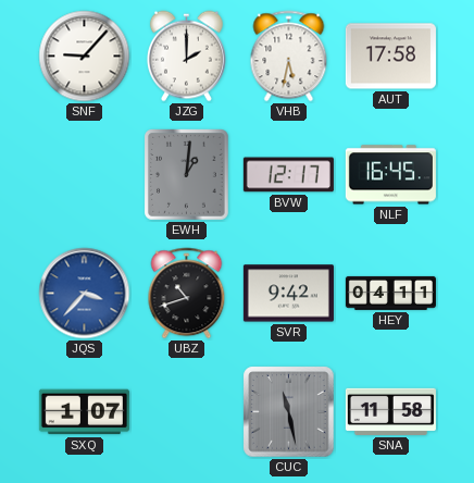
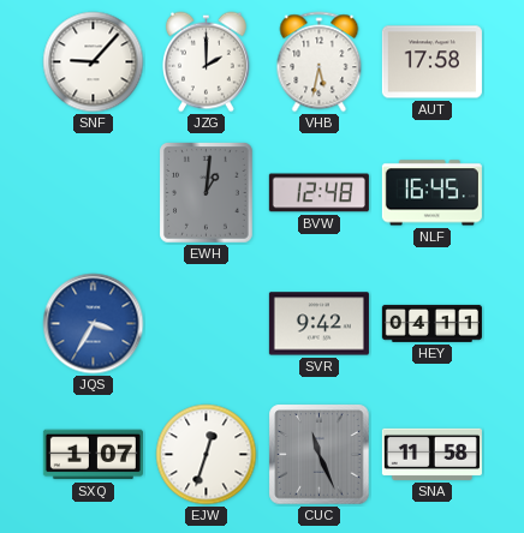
BVW: 12:17 -> 12:48
JQS: 3:37 -> 3:35
UBZ: 10:42 -> none
EJW: none -> 12:33
CUC: 11:28 -> 11:26
